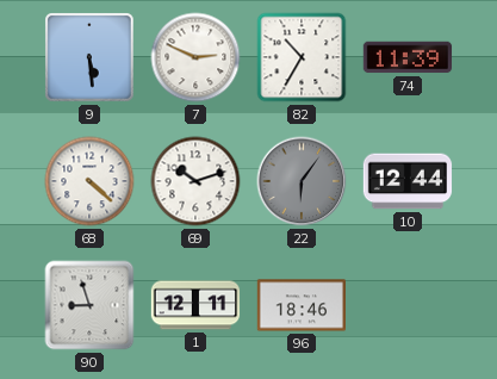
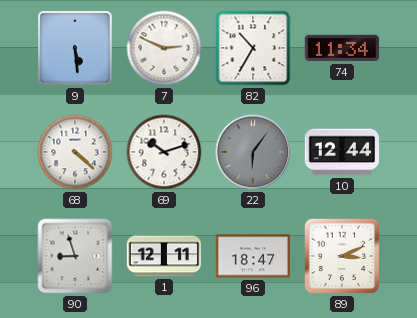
74: 11:39 -> 11:34
96: 18:46 -> 18:47
89: none -> 3:11
